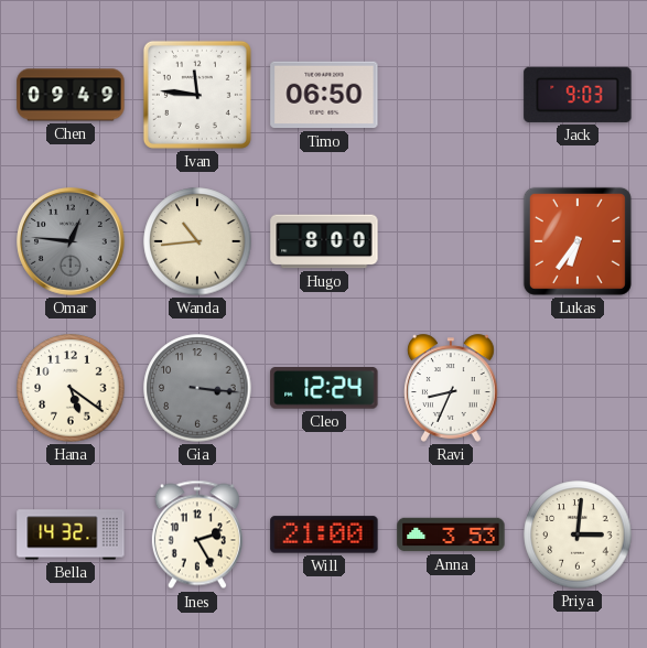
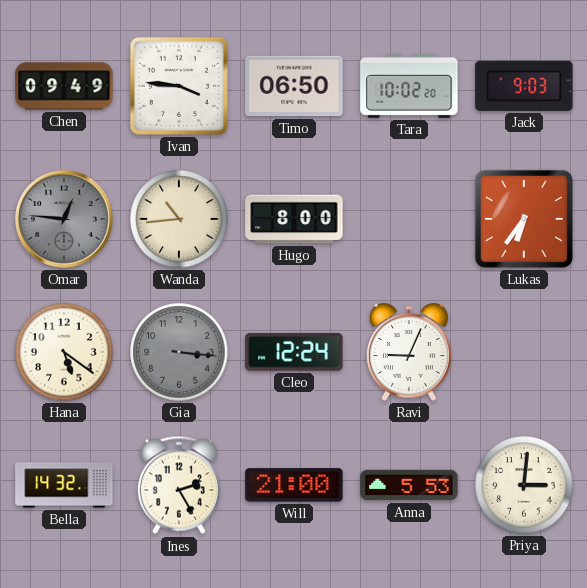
Ivan: 11:46 -> 3:46
Tara: none -> 10:02
Ravi: 8:34 -> 9:04
Anna: 3:53 -> 5:53
